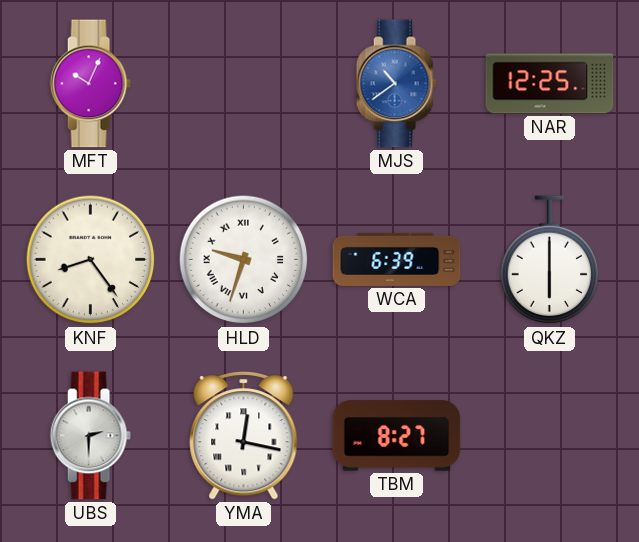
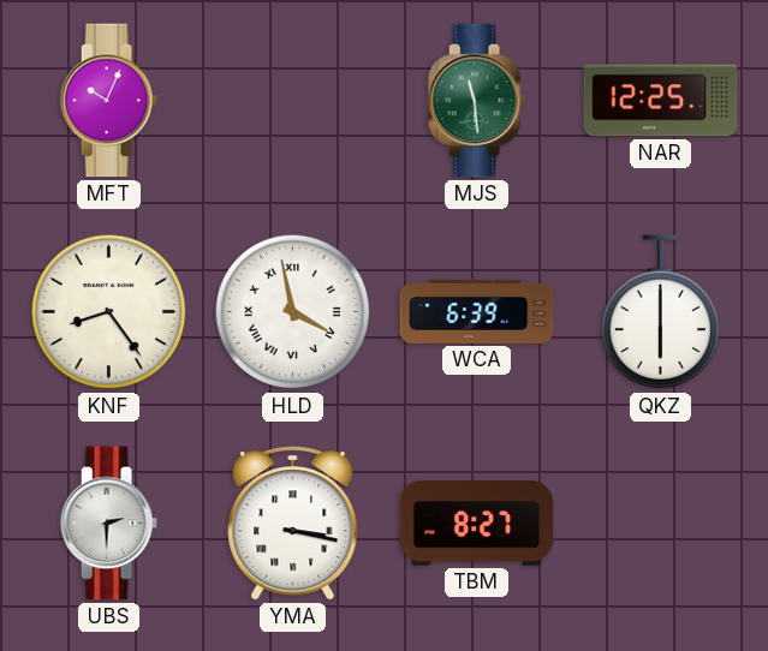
MJS: 10:39 -> 11:29
MJS dial: blue -> green
HLD: 9:33 -> 3:58
YMA: 12:17 -> 3:17
